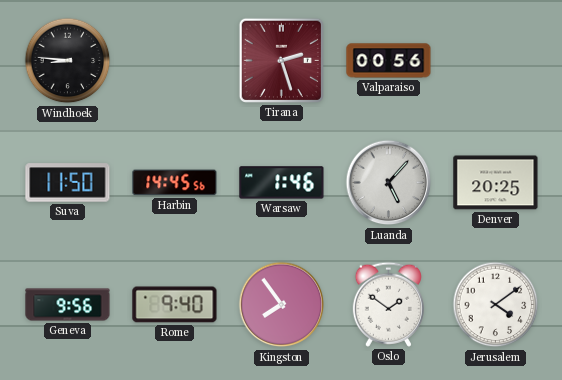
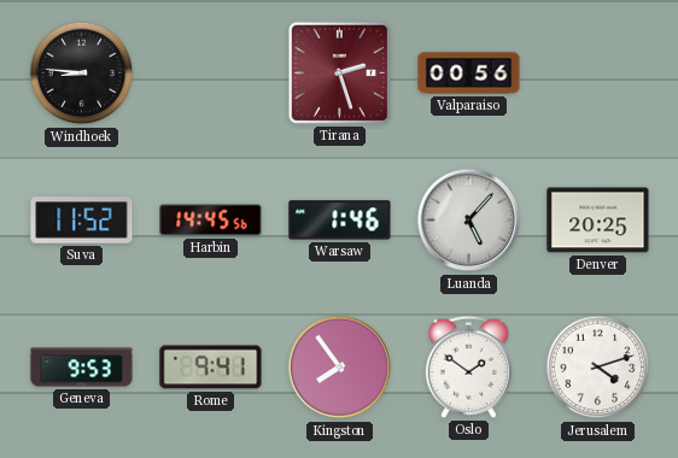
Suva: 11:50 -> 11:52
Geneva: 9:56 -> 9:53
Rome: 9:40 -> 9:41
Jerusalem: 4:09 -> 4:12
